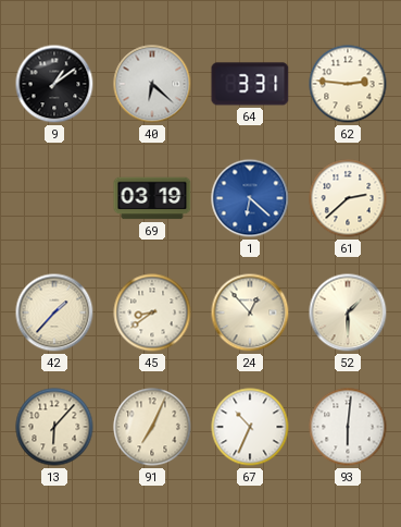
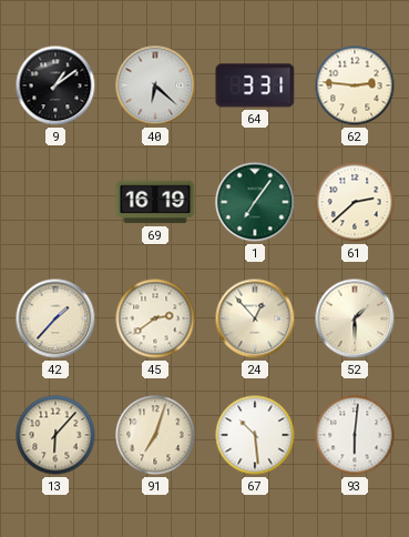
69: 03:19 -> 16:19
1: 6:22 -> 7:06
1 dial: blue -> green
45: 8:39 -> 2:39
91: 7:04 -> 7:03
67: 10:34 -> 10:29
